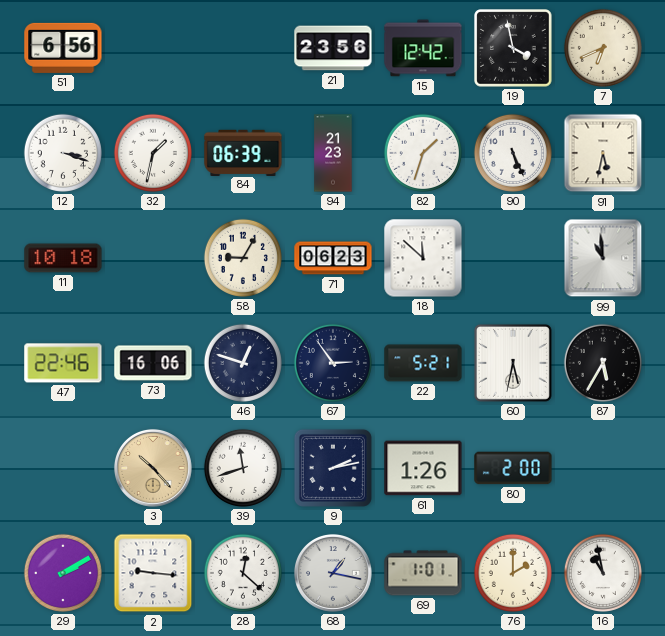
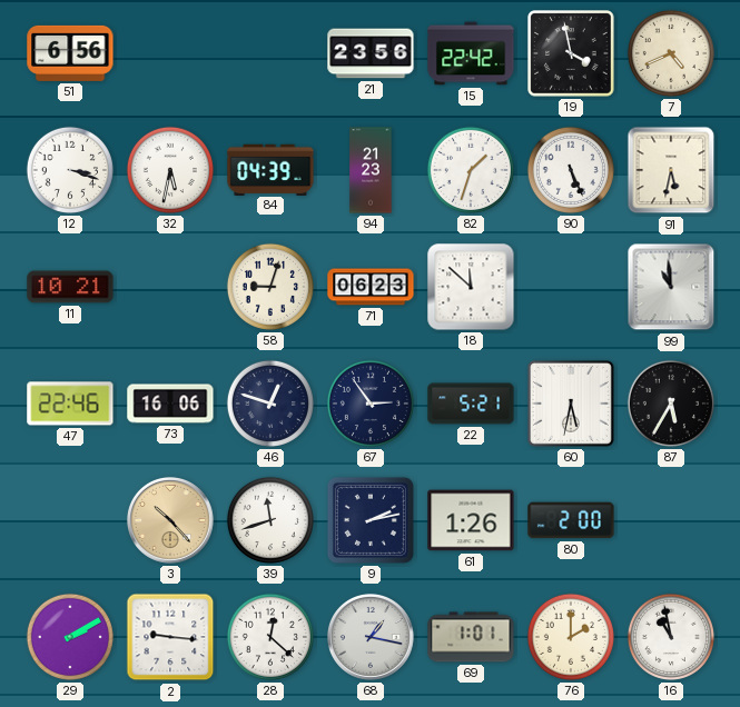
15: 12:42 -> 22:42
7: 6:41 -> 4:41
32: 1:32 -> 5:32
84: 06:39 -> 04:39
11: 10:18 -> 10:21
58: 9:05 -> 9:03
